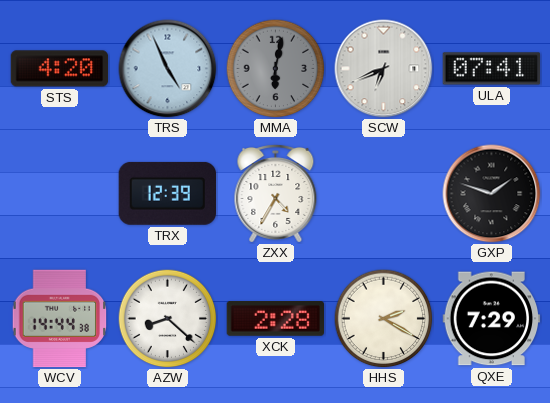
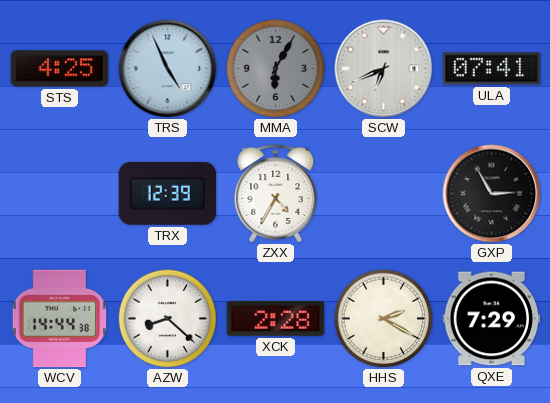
STS: 4:20 -> 4:25
MMA: 6:02 -> 6:05
GXP: 1:48 -> 2:55
